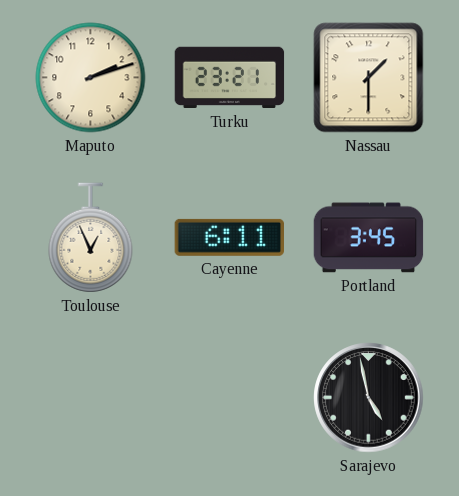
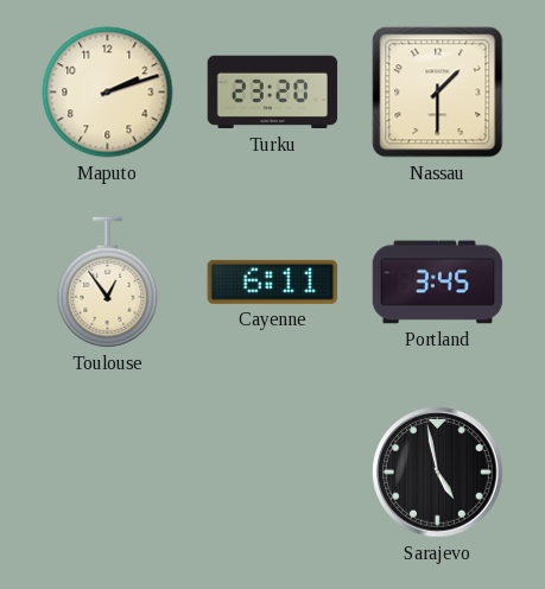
Turku: 23:21 -> 23:20
Toulouse: 12:56 -> 12:54
